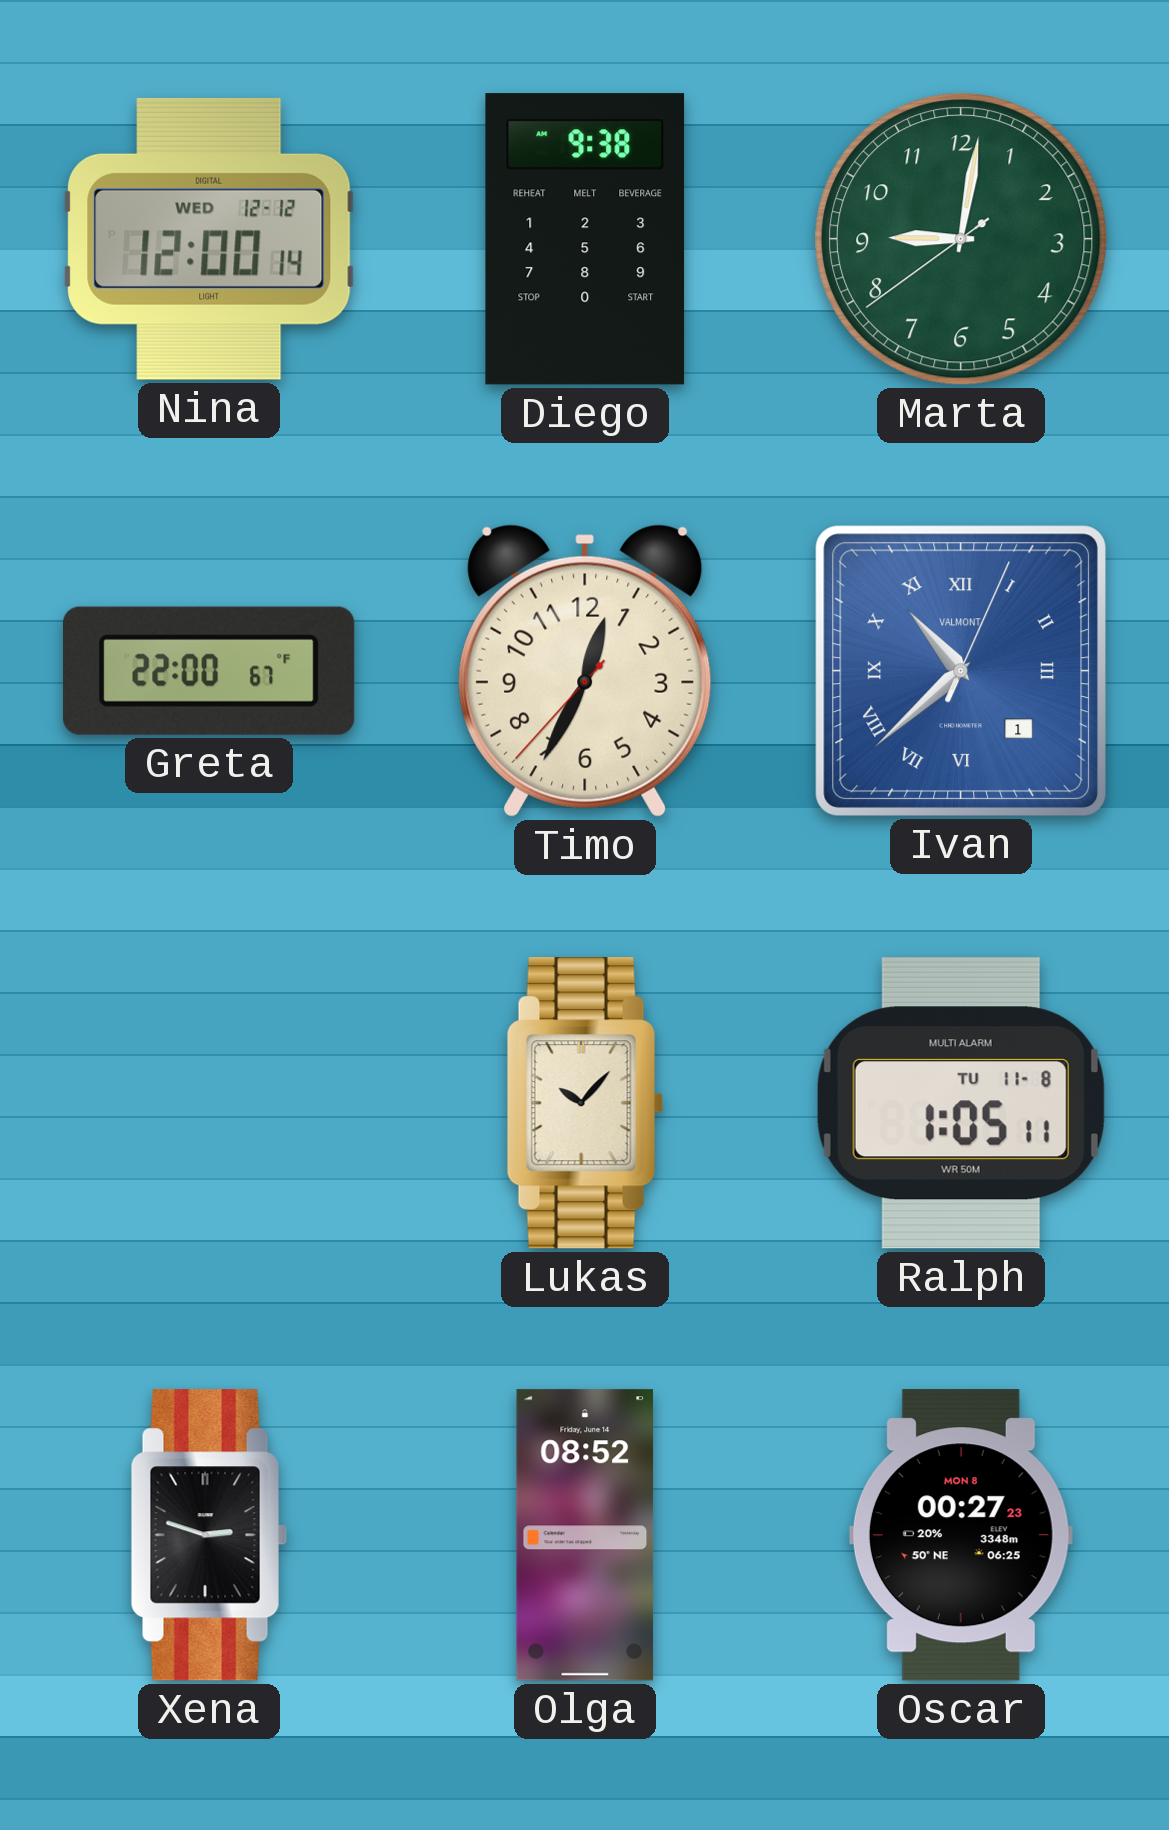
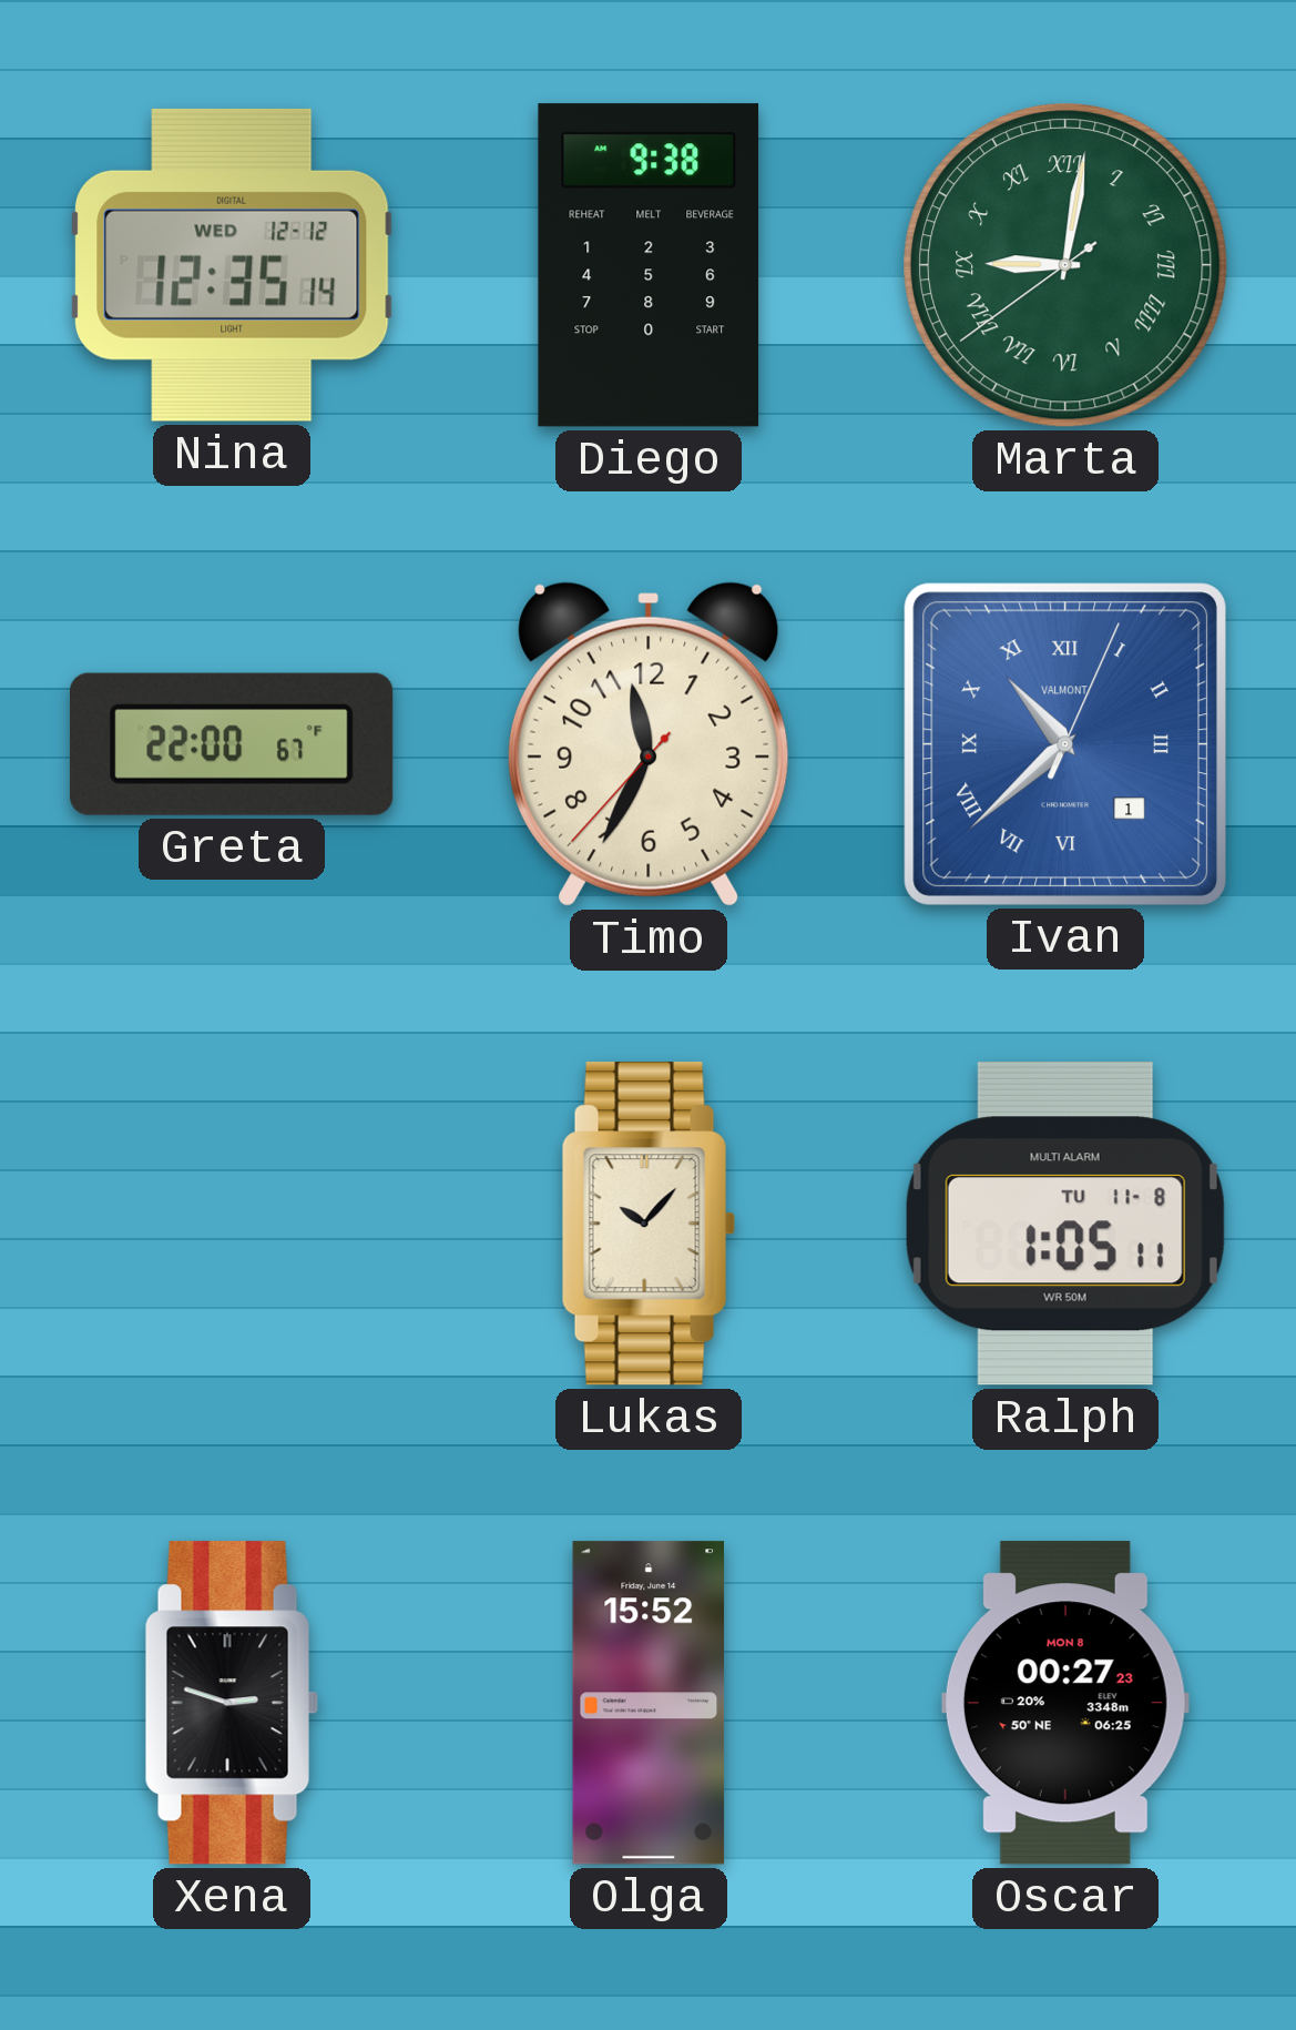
Nina: 12:00 -> 12:35
Marta numerals: Arabic -> Roman
Timo: 12:34 -> 11:34
Olga: 08:52 -> 15:52
